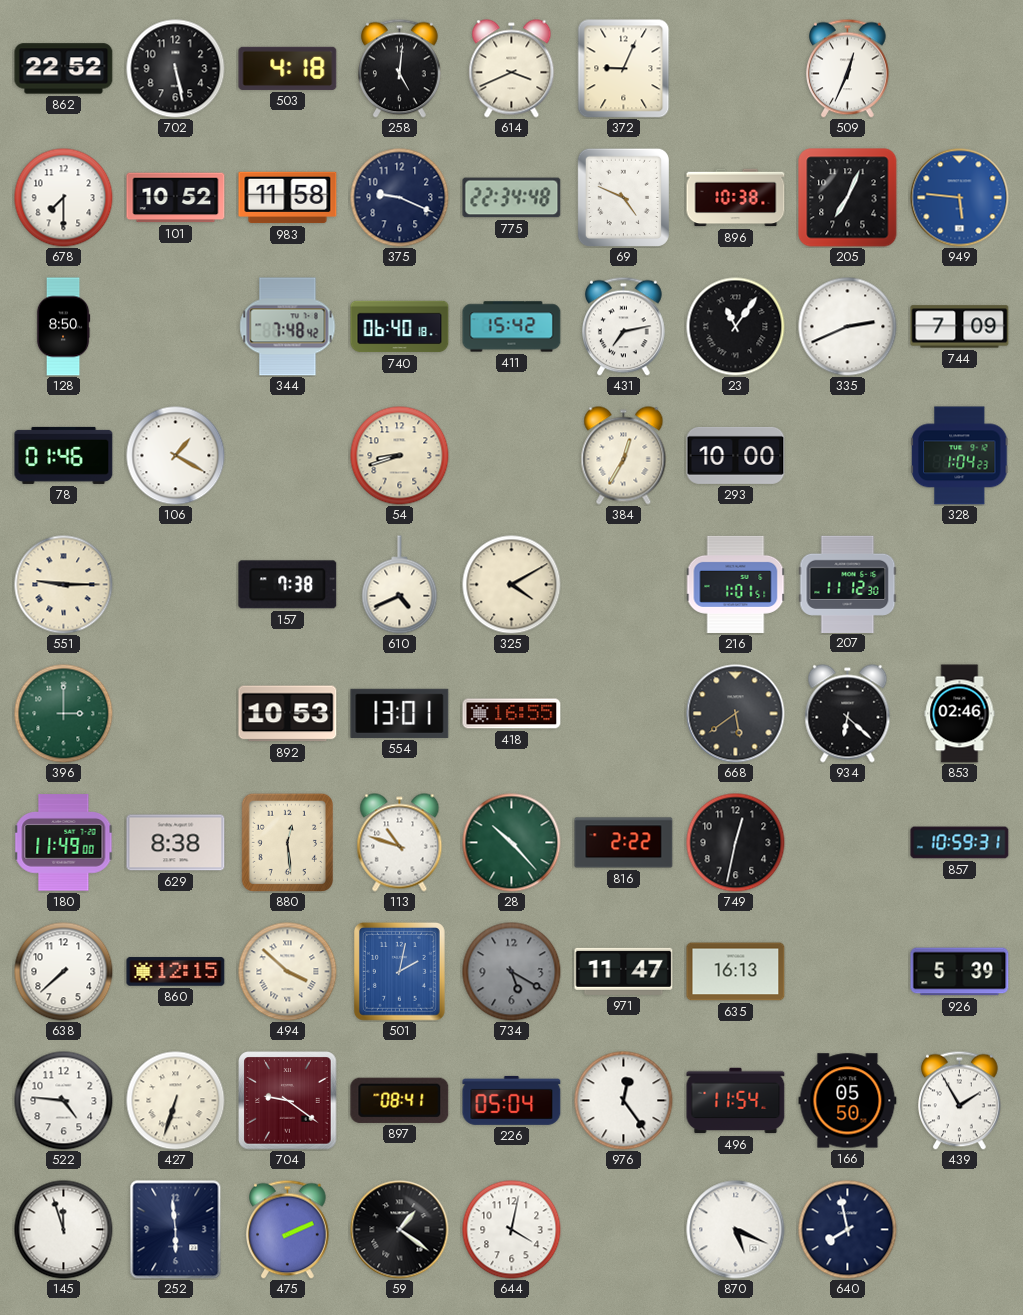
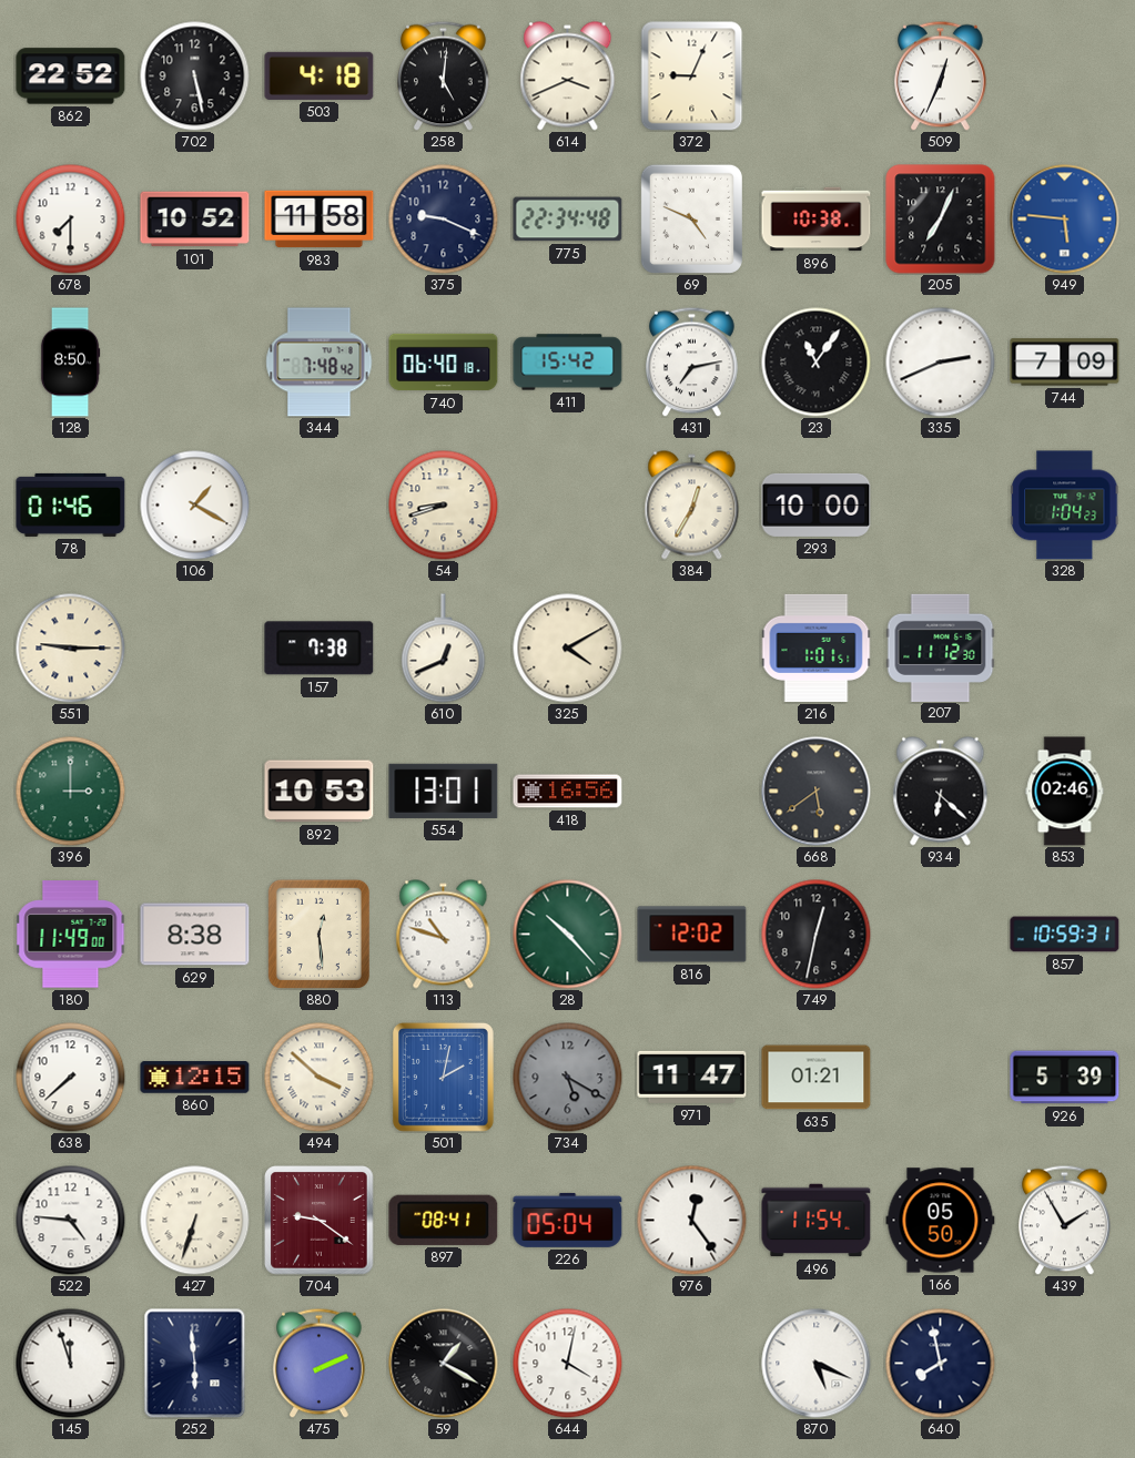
610: 4:41 -> 12:41
418: 16:55 -> 16:56
816: 2:22 -> 12:02
635: 16:13 -> 01:21
59: 1:21 -> 1:20
